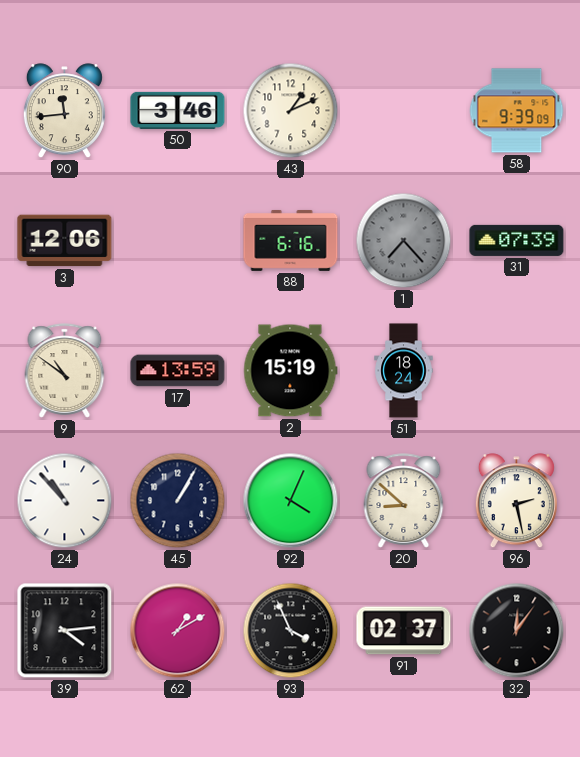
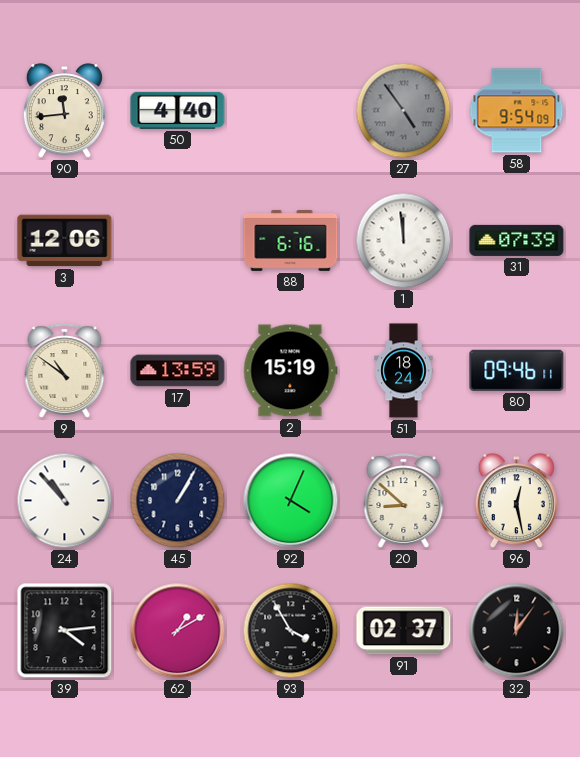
50: 3:46 -> 4:40
43: 1:11 -> none
27: none -> 4:54
58: 9:39 -> 9:54
1: 7:23 -> 11:59
1 dial: grey -> white
80: none -> 09:46
96: 2:28 -> 12:28
93: 3:56 -> 3:55
